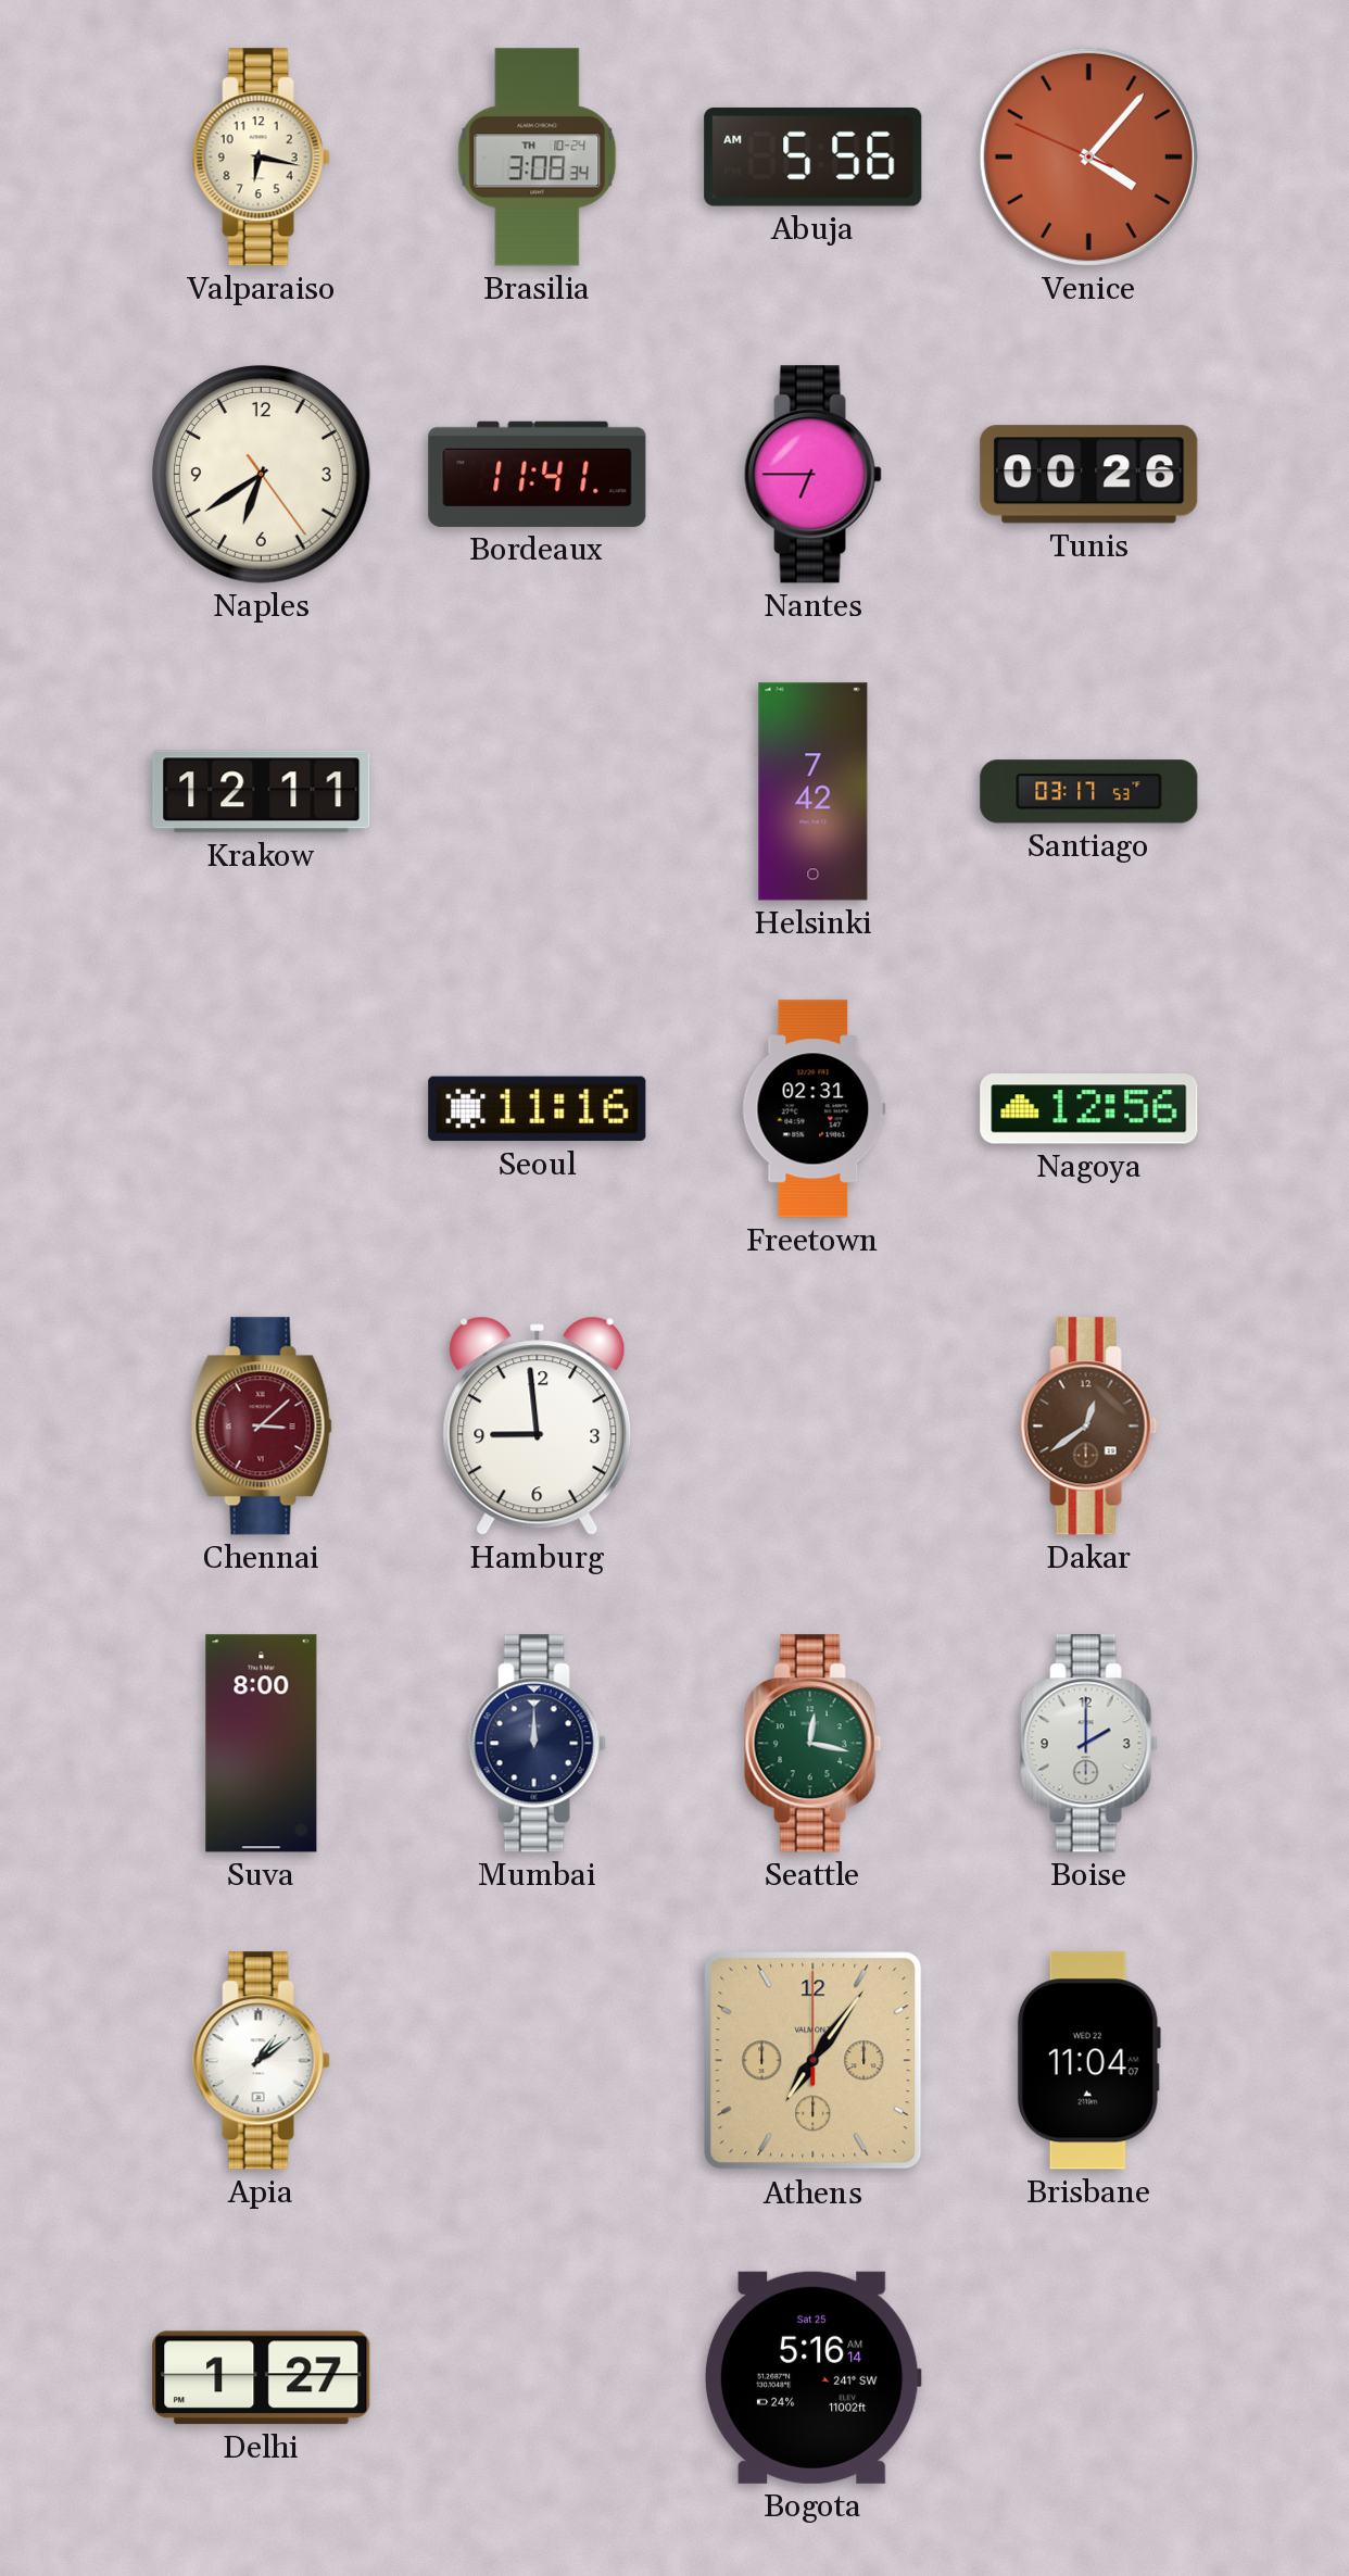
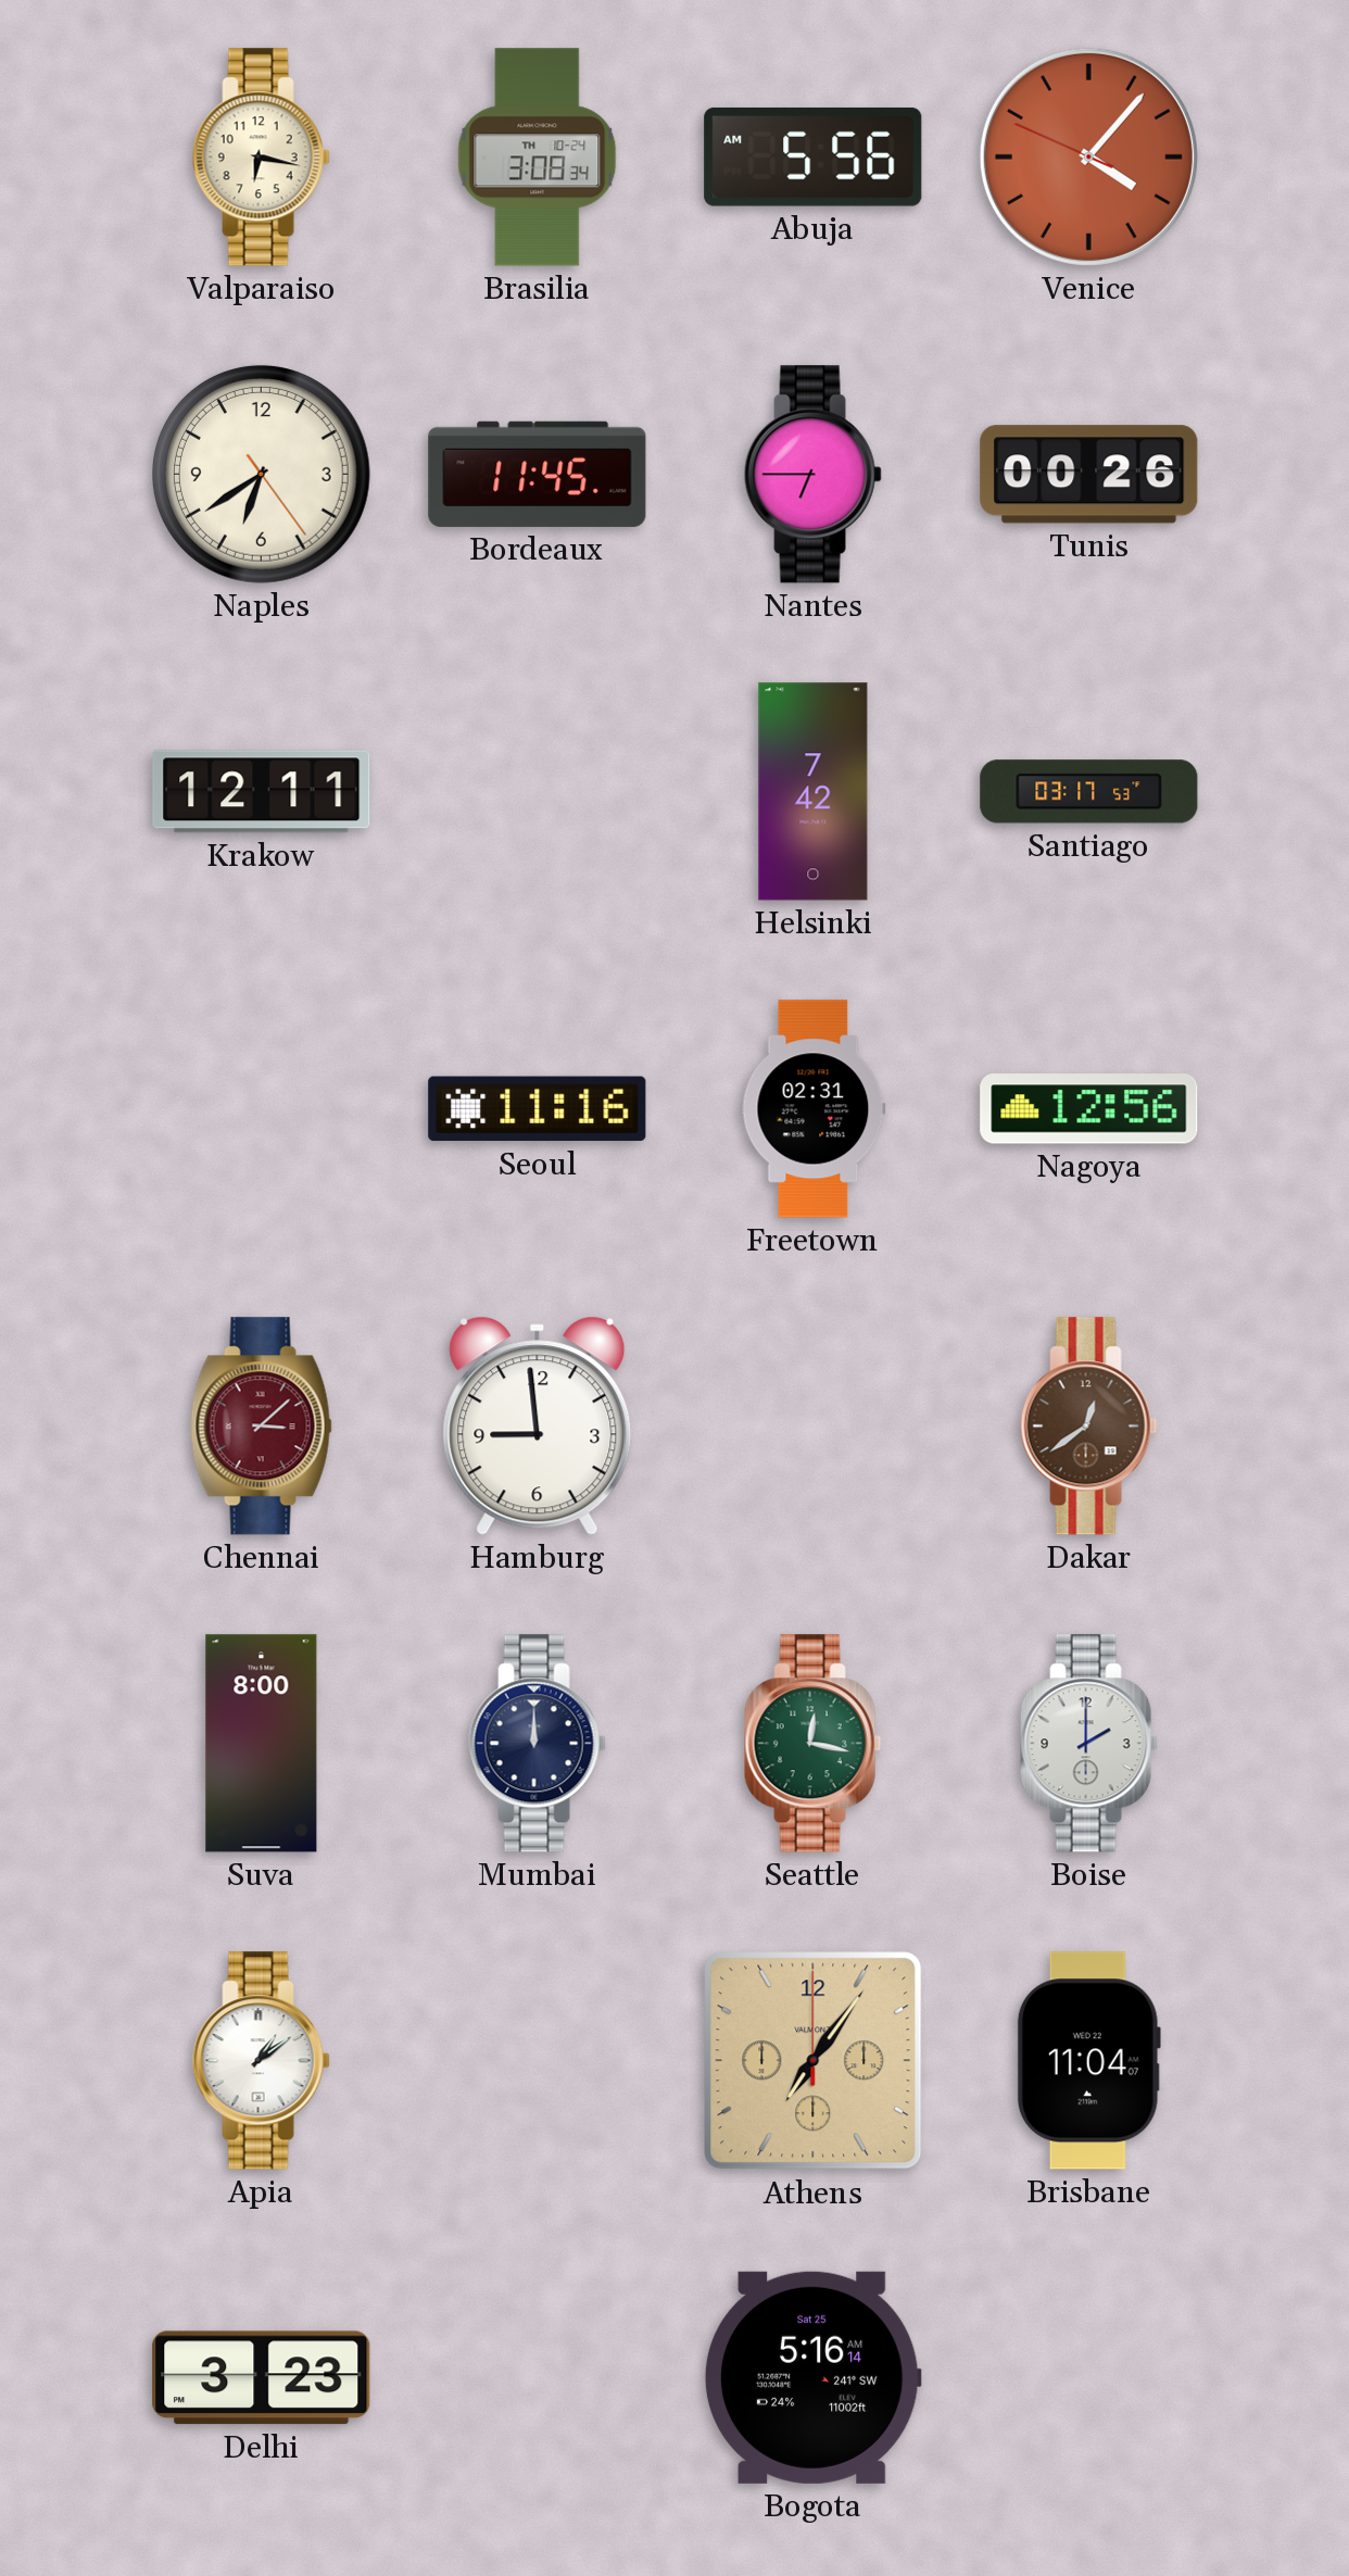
Bordeaux: 11:41 -> 11:45
Delhi: 1:27 -> 3:23
